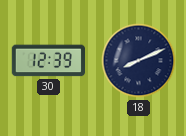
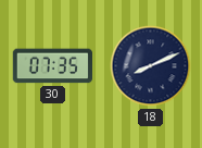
30: 12:39 -> 07:35
